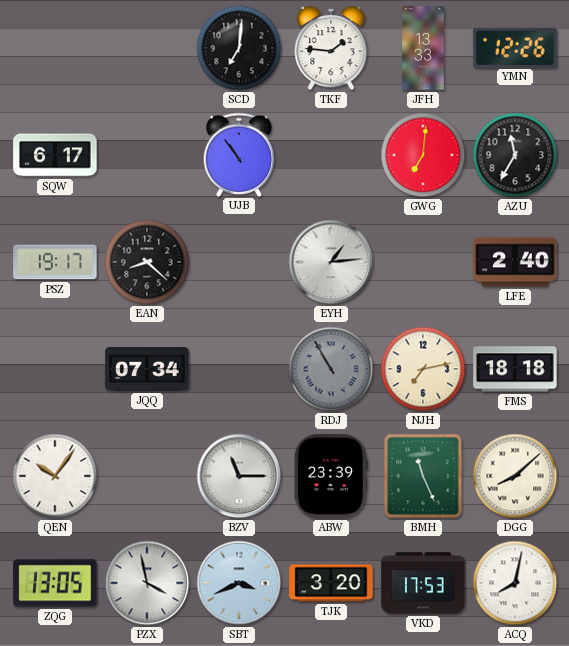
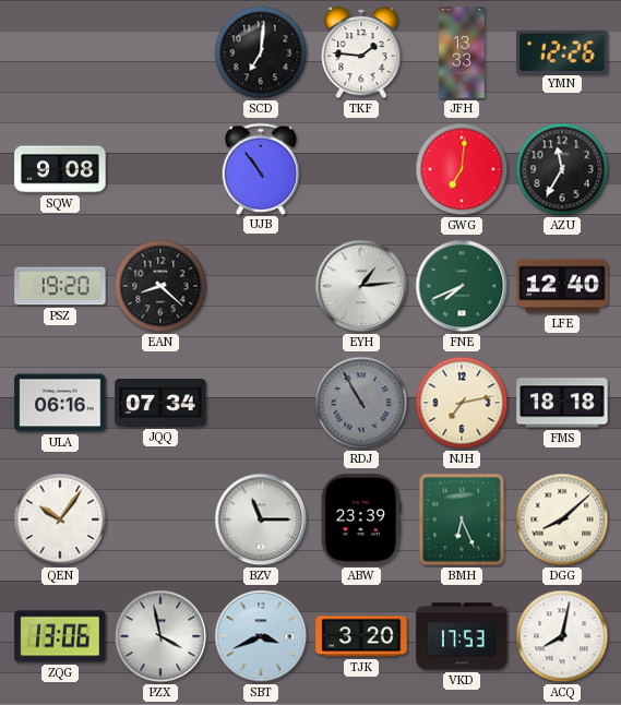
SQW: 6:17 -> 9:08
PSZ: 19:17 -> 19:20
FNE: none -> 7:41
LFE: 2:40 -> 12:40
ULA: none -> 06:16
BMH: 11:26 -> 6:26
ZQG: 13:05 -> 13:06
